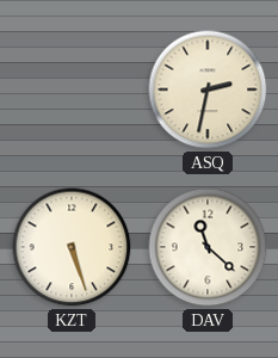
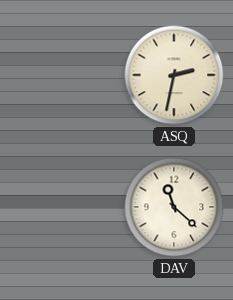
KZT: 5:27 -> none
